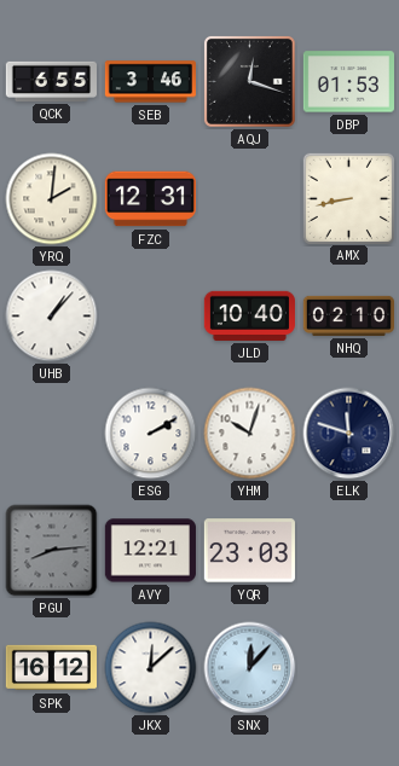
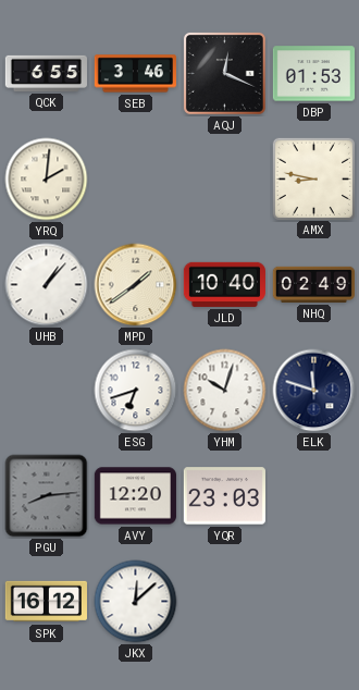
AQJ: 12:18 -> 12:19
FZC: 12:31 -> none
AMX: 8:43 -> 8:47
MPD: none -> 1:39
NHQ: 02:10 -> 02:49
ESG: 2:10 -> 6:42
AVY: 12:21 -> 12:20
SNX: 12:07 -> none
